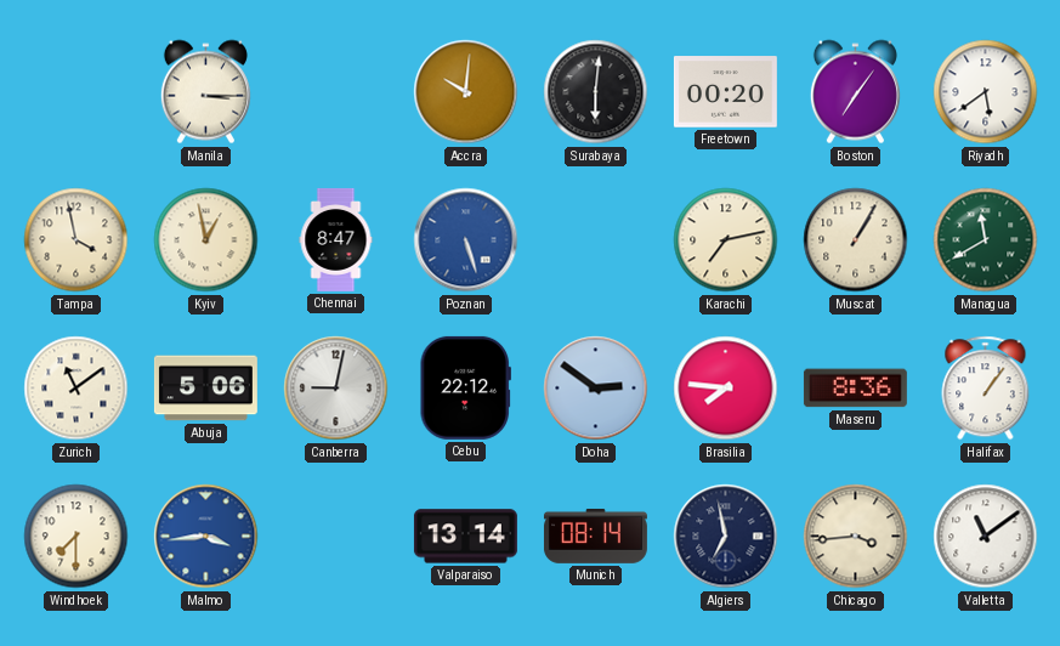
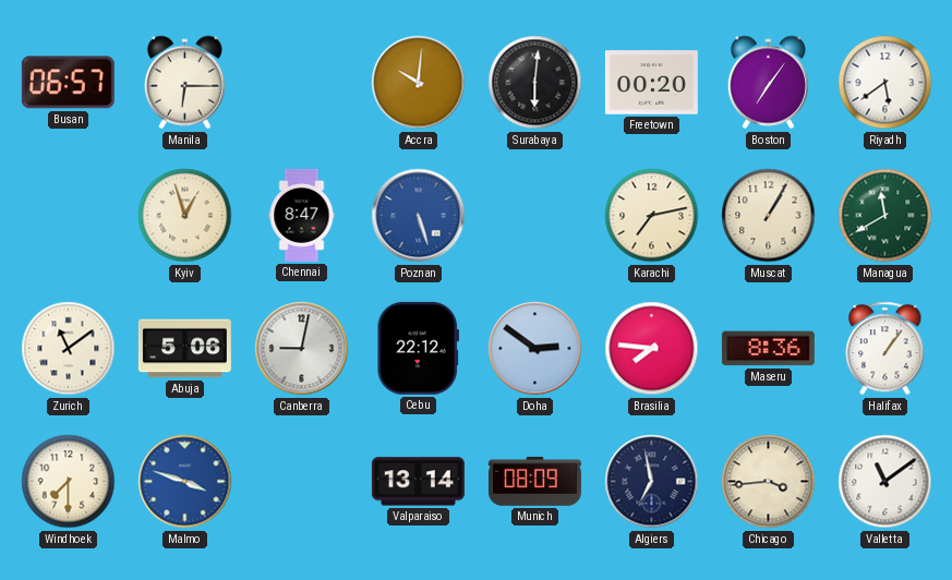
Busan: none -> 06:57
Manila: 3:15 -> 6:15
Tampa: 3:58 -> none
Kyiv: 12:58 -> 12:57
Malmo: 3:44 -> 3:48
Munich: 08:14 -> 08:09
